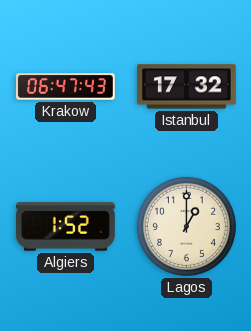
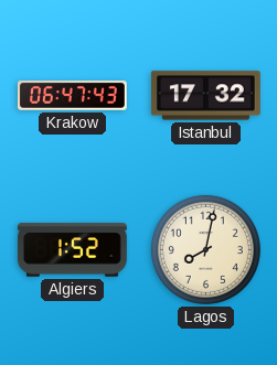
Lagos: 1:00 -> 8:02
